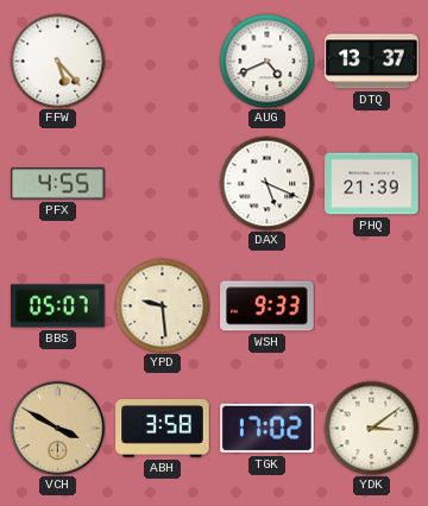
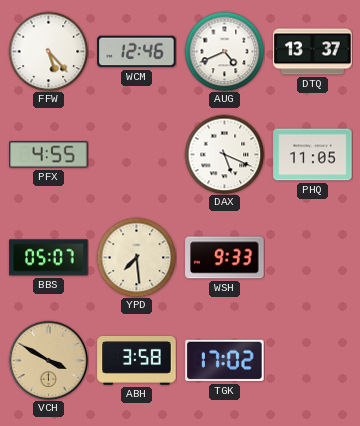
WCM: none -> 12:46
PHQ: 21:39 -> 11:05
YPD: 9:29 -> 7:29
YDK: 3:09 -> none
